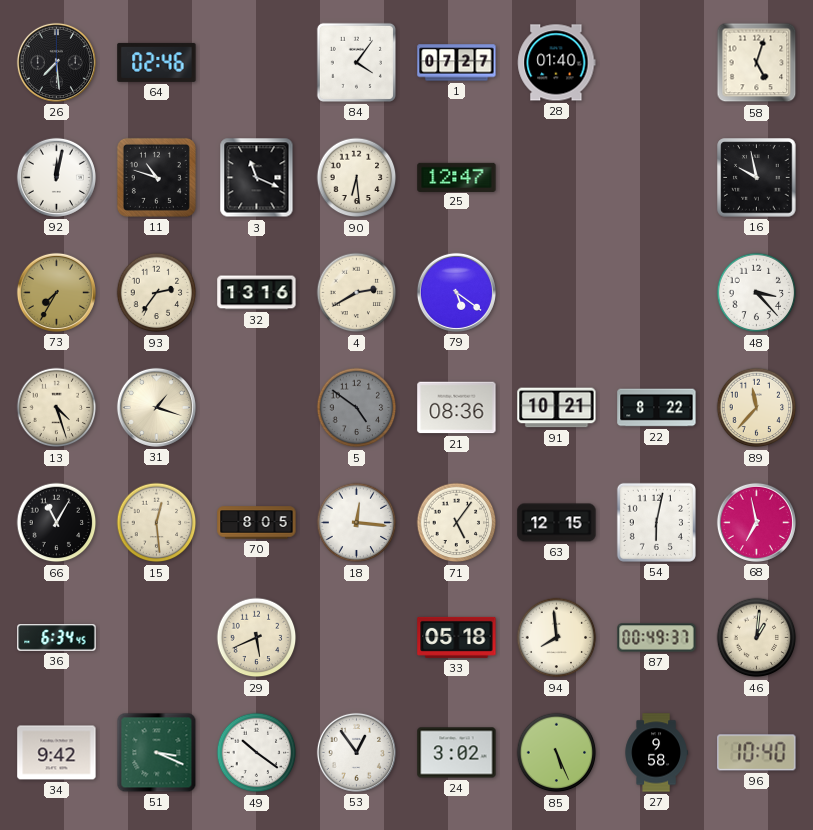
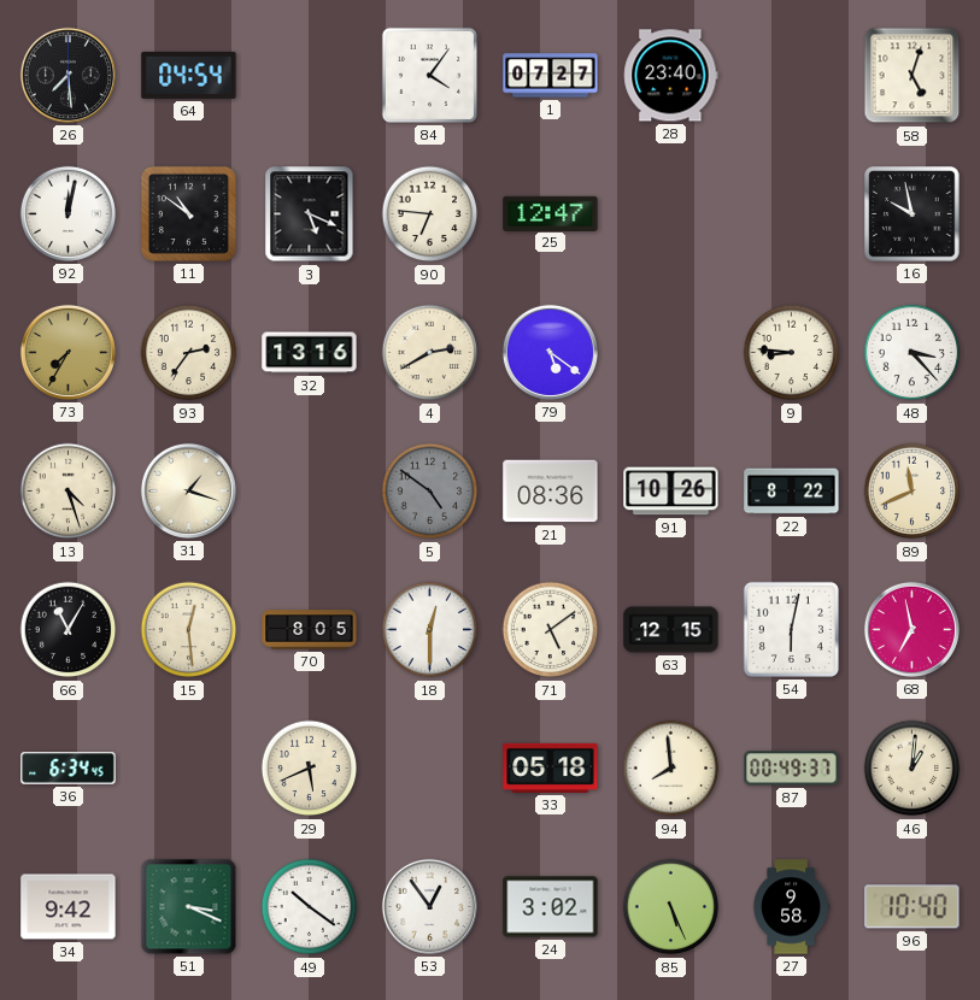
64: 02:46 -> 04:54
28: 01:40 -> 23:40
11: 10:48 -> 10:51
3: 11:19 -> 5:19
90: 6:29 -> 6:46
9: none -> 8:46
91: 10:21 -> 10:26
89: 11:37 -> 11:41
18: 12:16 -> 12:30
71: 5:06 -> 5:09
